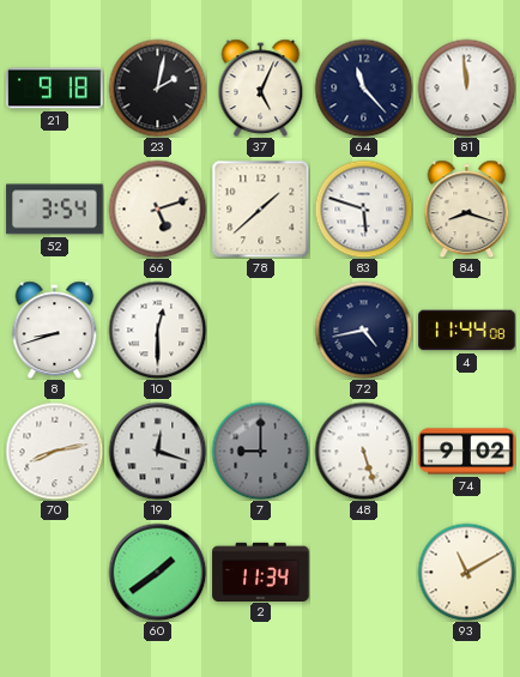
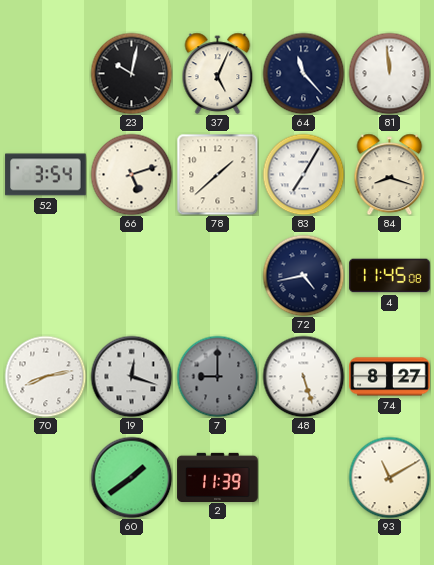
21: 9:18 -> none
23: 2:02 -> 10:02
83: 5:48 -> 7:05
8: 8:42 -> none
10: 12:30 -> none
4: 11:44 -> 11:45
74: 9:02 -> 8:27
2: 11:34 -> 11:39
